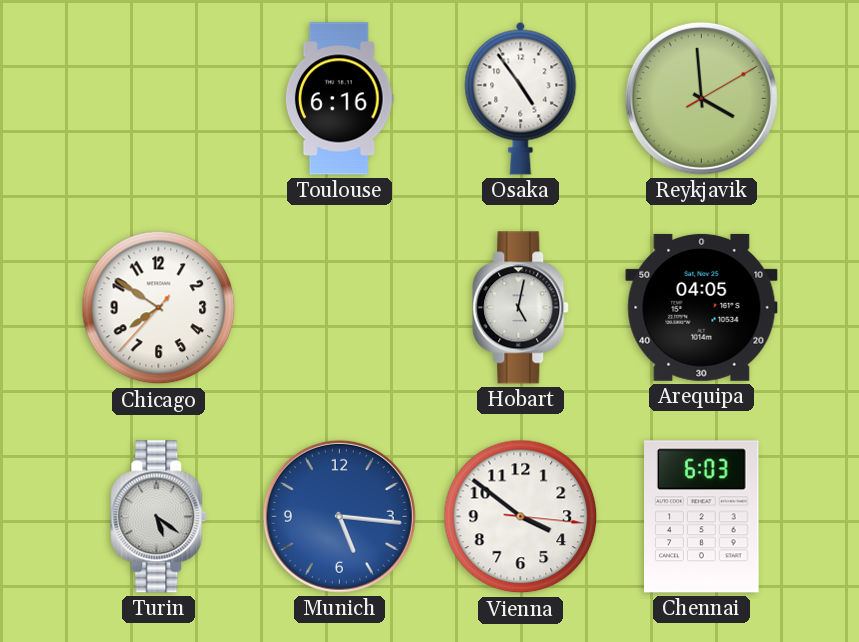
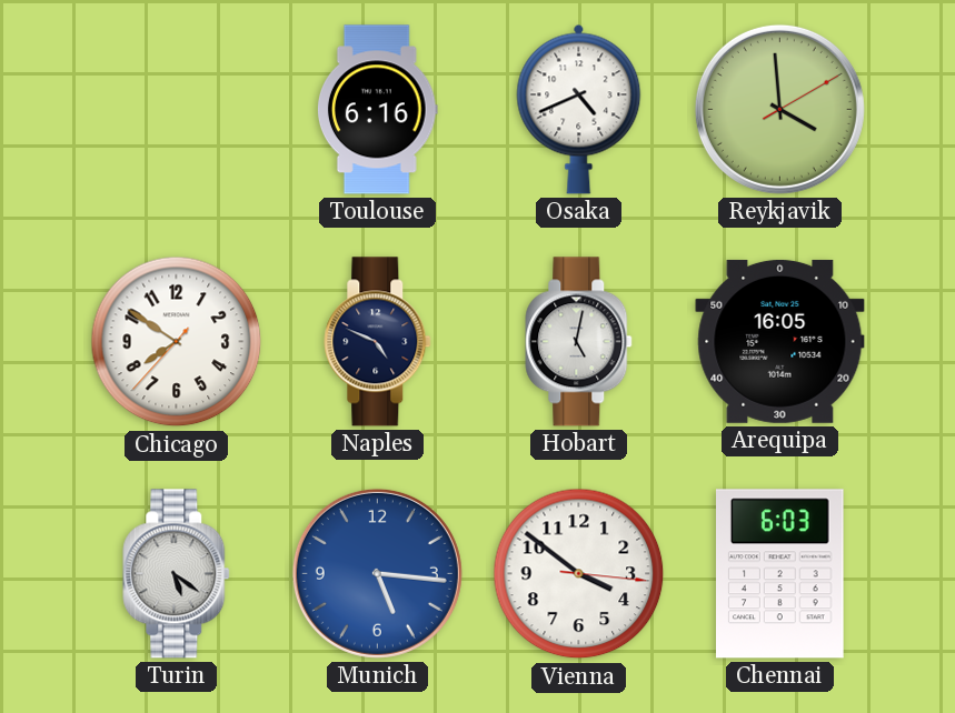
Osaka: 4:54 -> 4:41
Naples: none -> 4:49
Arequipa: 04:05 -> 16:05
